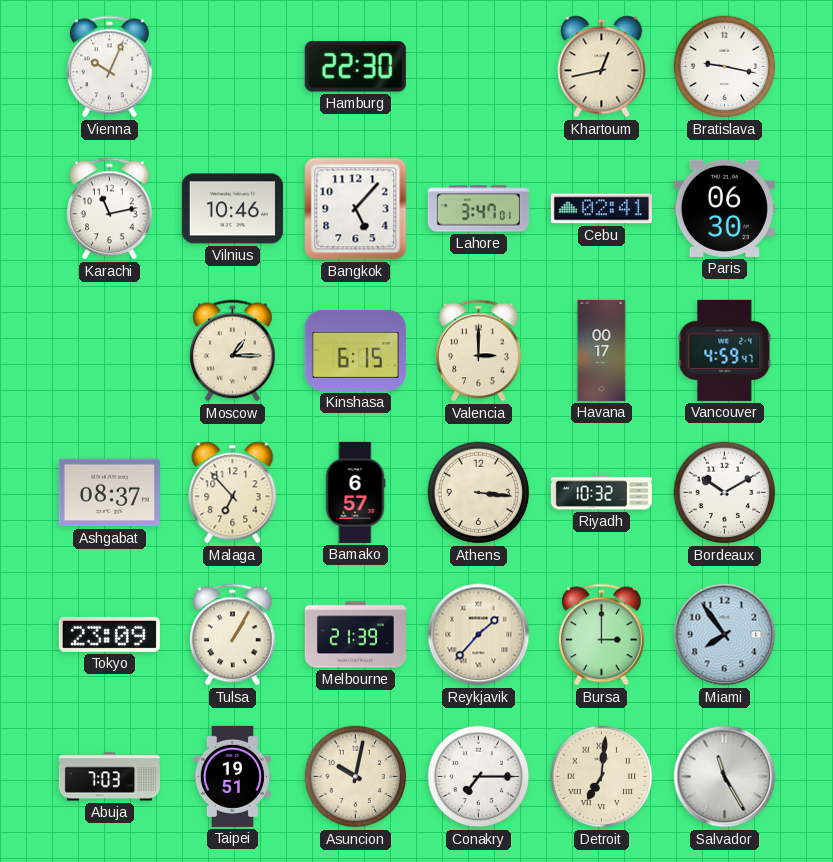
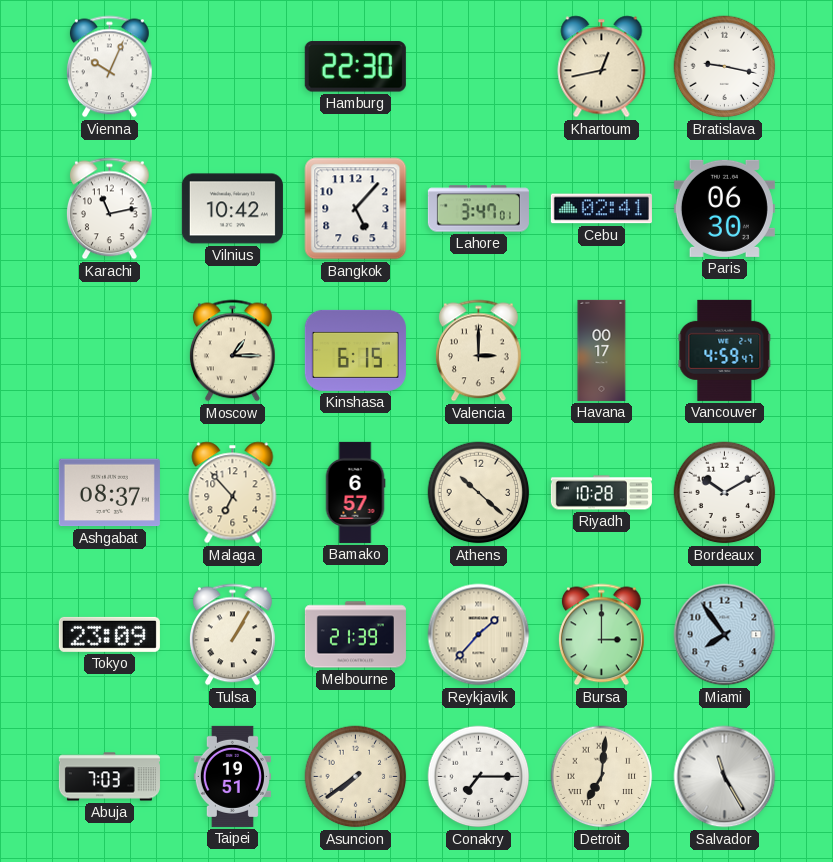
Vilnius: 10:46 -> 10:42
Athens: 3:16 -> 10:22
Riyadh: 10:32 -> 10:28
Asuncion: 10:02 -> 7:39
